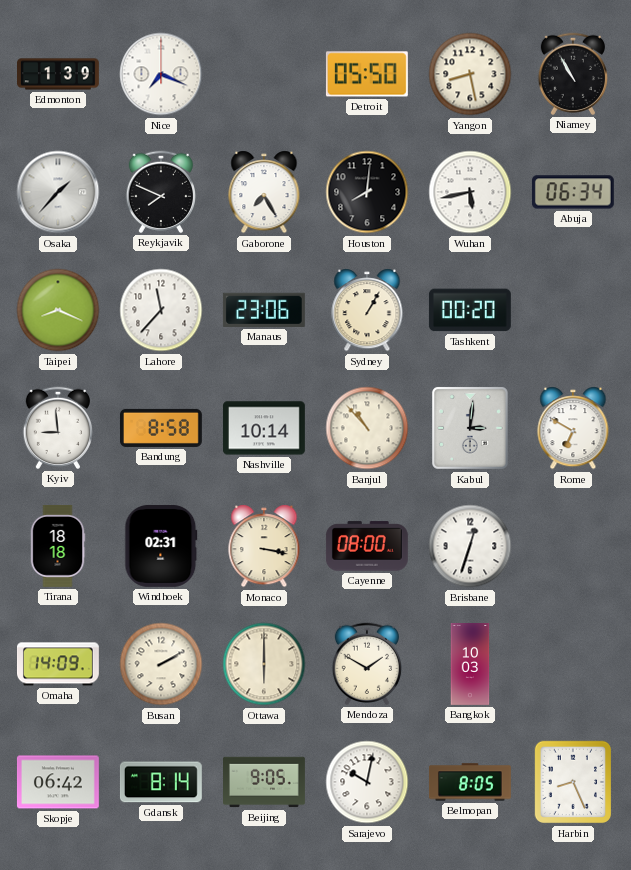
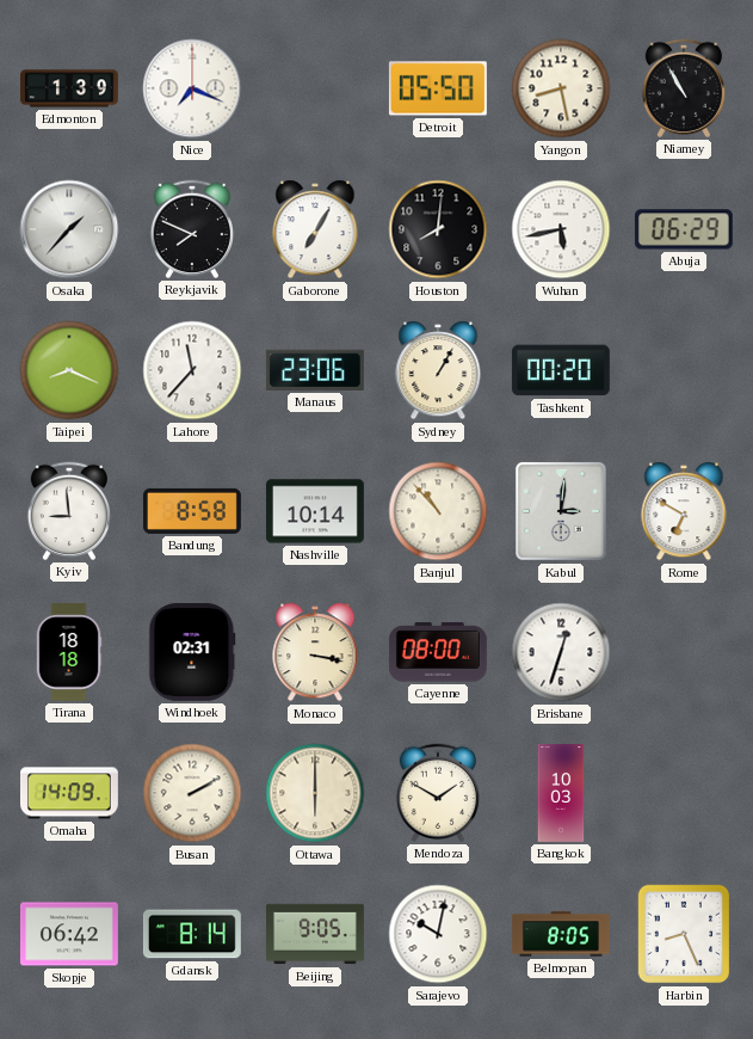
Gaborone: 7:25 -> 7:05
Abuja: 06:34 -> 06:29
